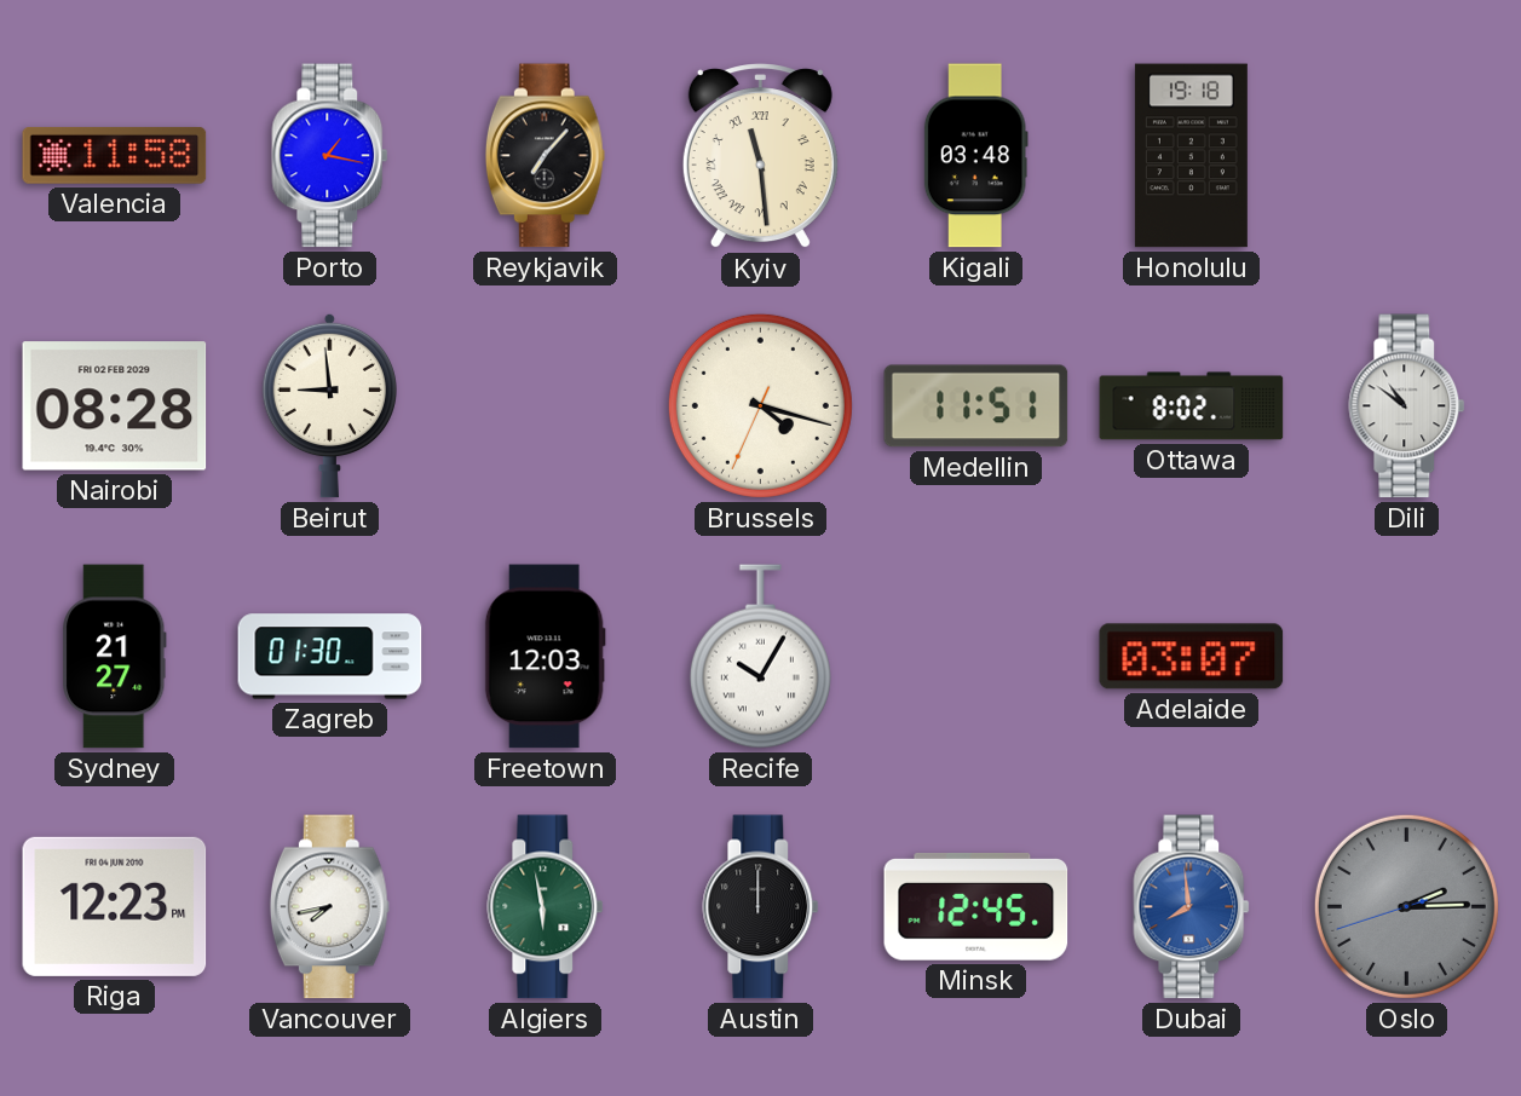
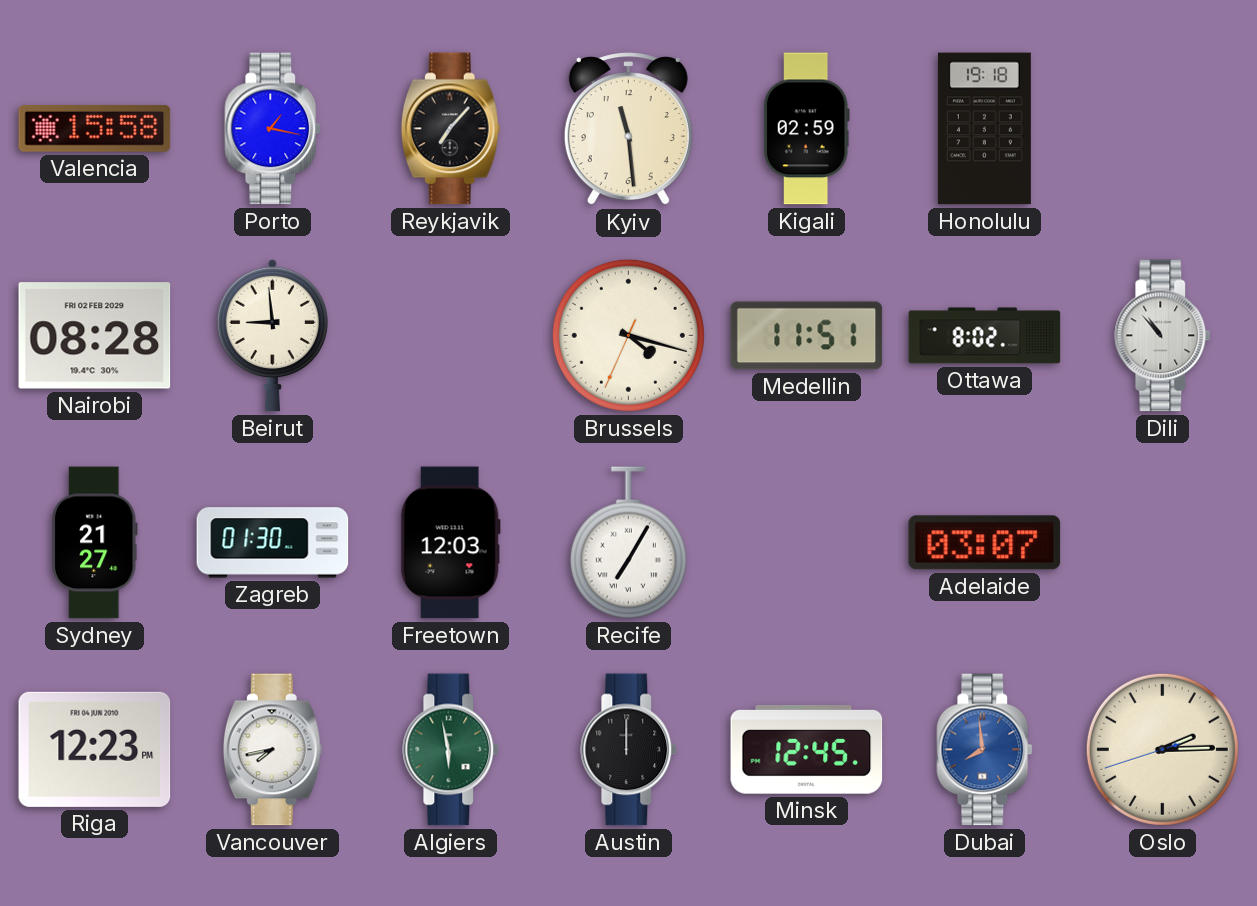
Valencia: 11:58 -> 15:58
Kyiv numerals: Roman -> Arabic
Kigali: 03:48 -> 02:59
Dili: 10:51 -> 10:53
Recife: 10:05 -> 7:05
Oslo dial: grey -> cream
